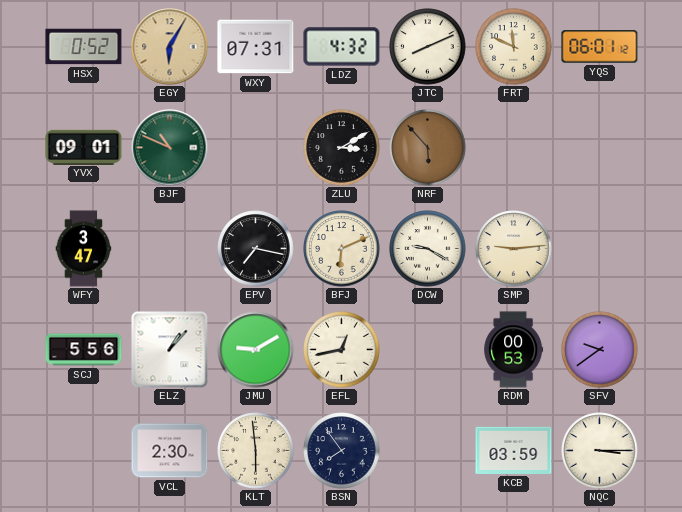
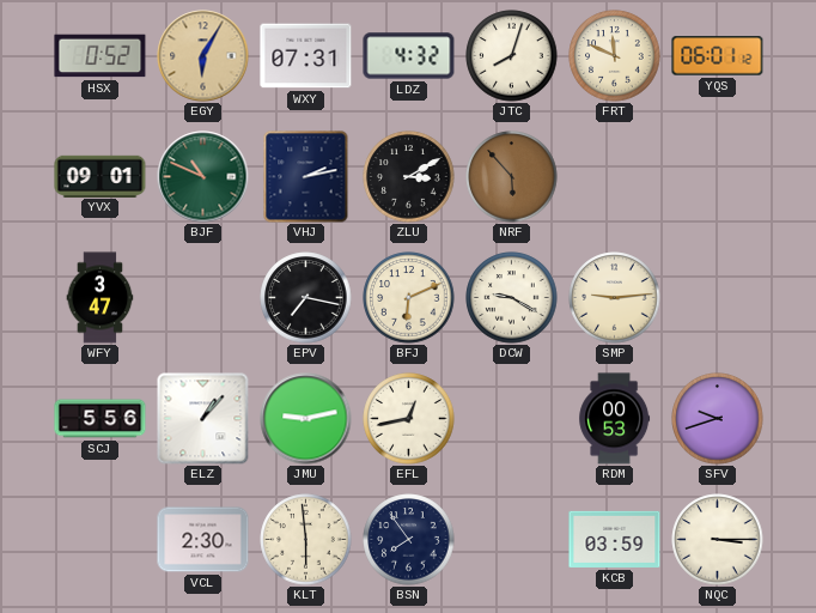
JTC: 8:11 -> 8:03
VHJ: none -> 2:13
JMU: 9:10 -> 9:13
SFV: 9:39 -> 9:42
